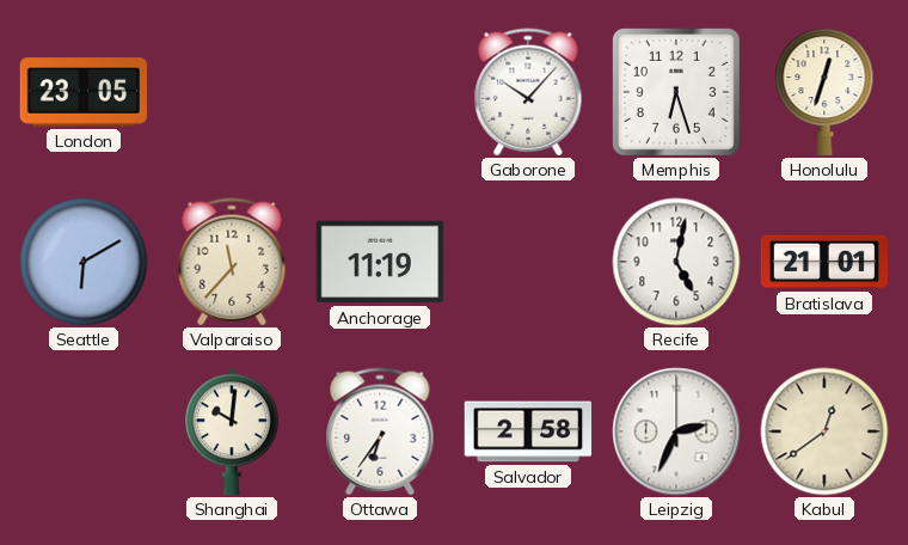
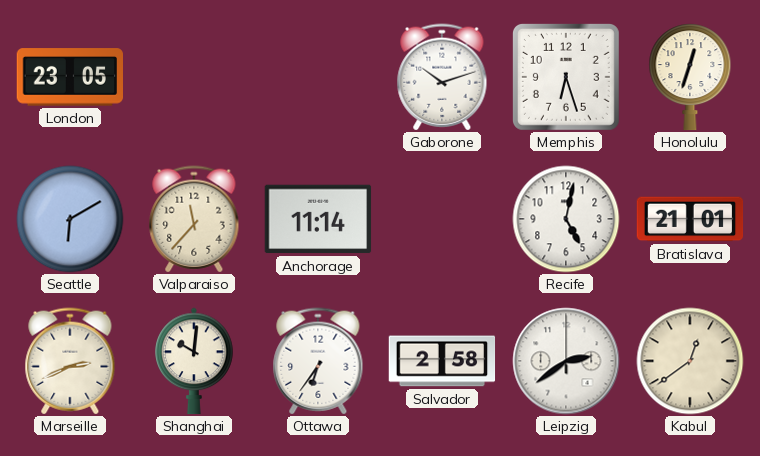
Gaborone: 10:07 -> 10:12
Anchorage: 11:19 -> 11:14
Marseille: none -> 2:41
Leipzig: 2:34 -> 2:39
